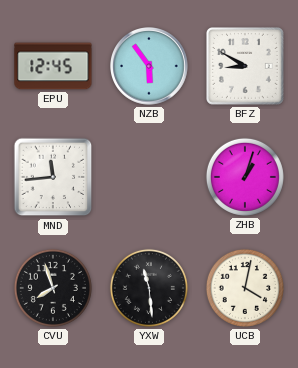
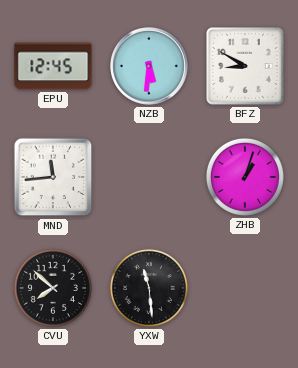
NZB: 5:54 -> 5:31
CVU: 7:57 -> 7:52
UCB: 4:02 -> none
